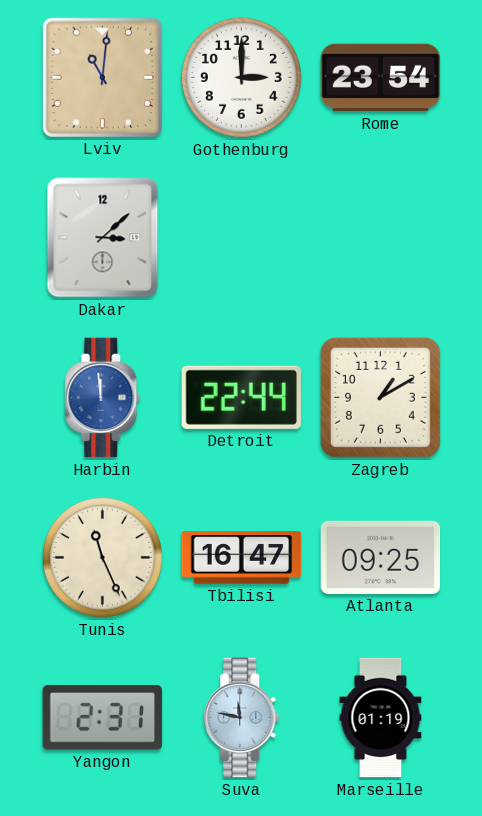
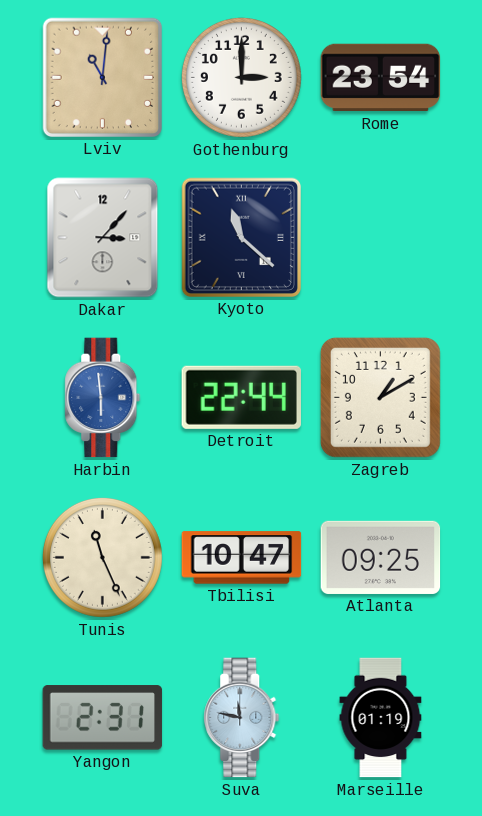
Dakar: 3:08 -> 3:07
Kyoto: none -> 11:22
Harbin: 11:59 -> 5:59
Tbilisi: 16:47 -> 10:47
